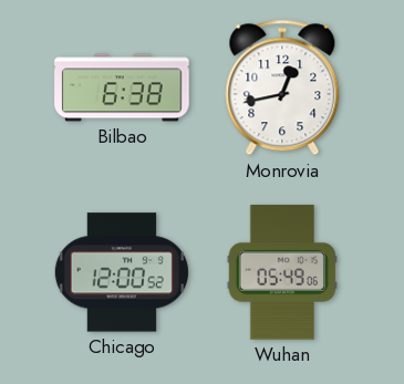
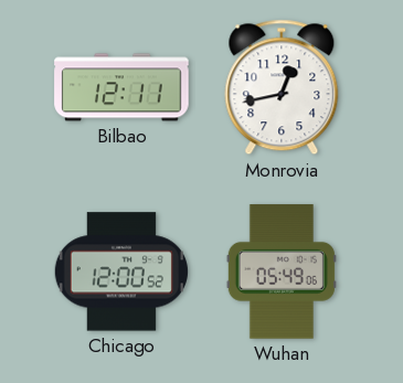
Bilbao: 6:38 -> 12:11
